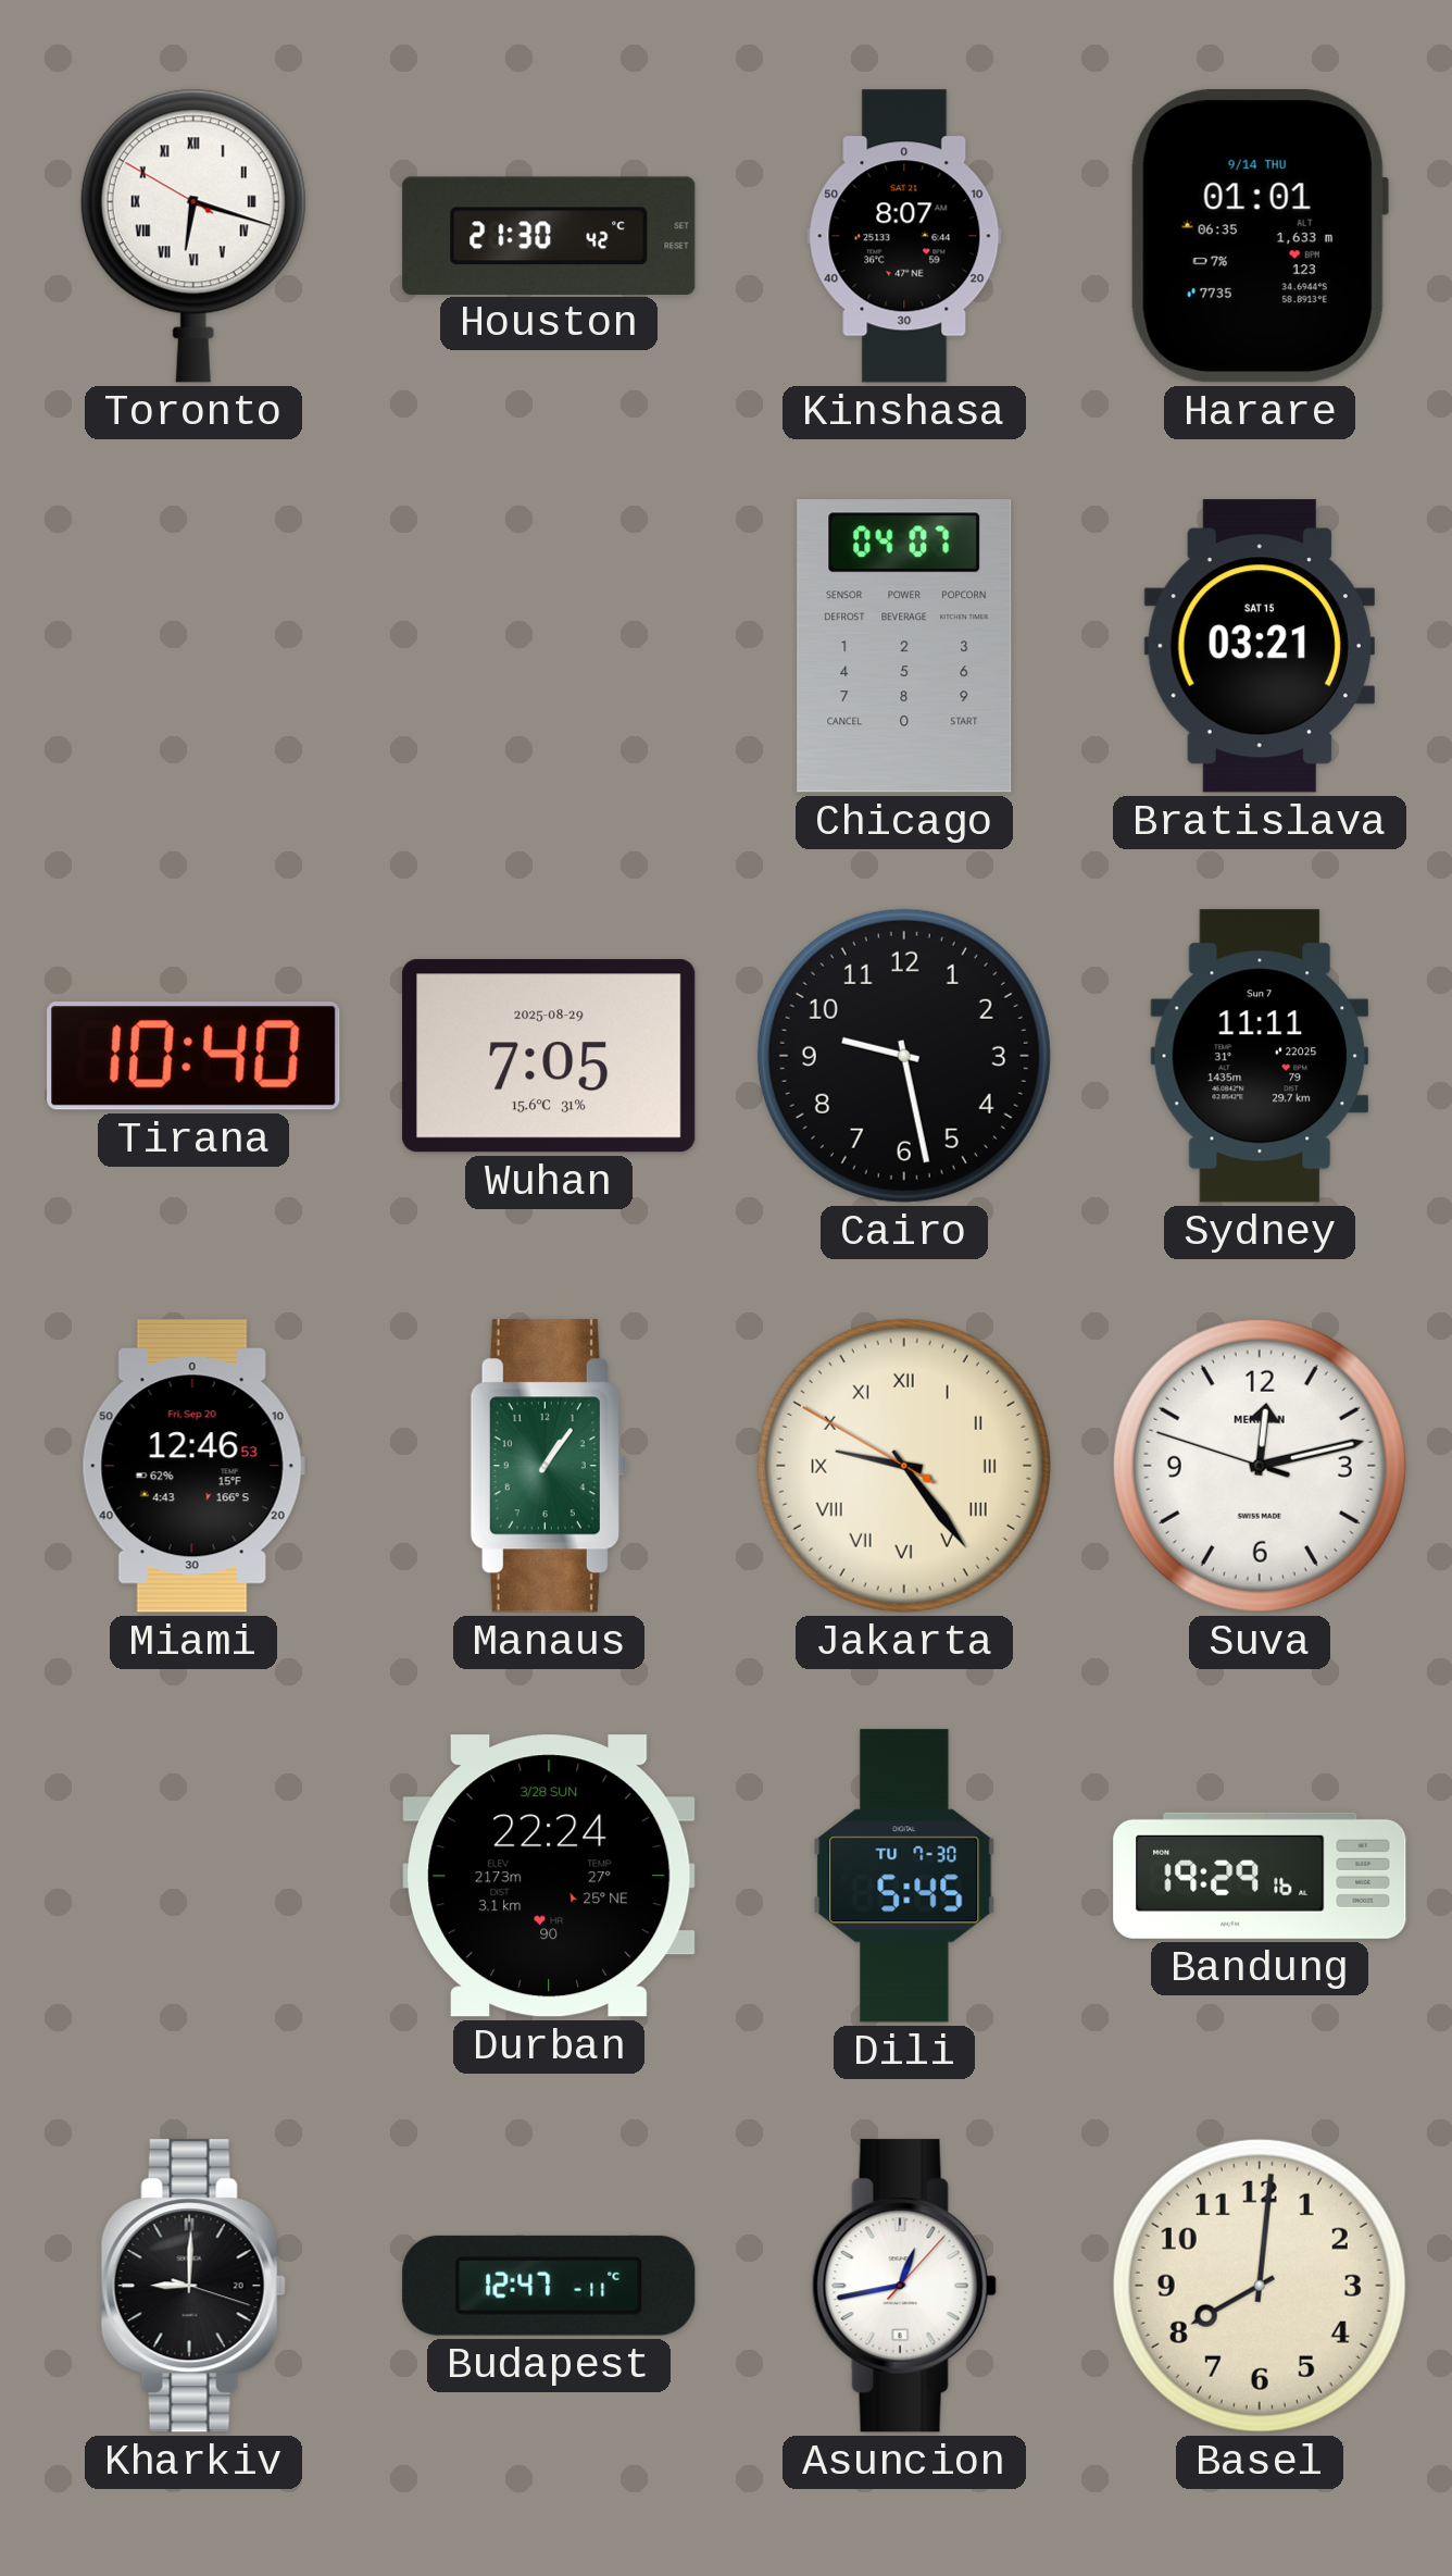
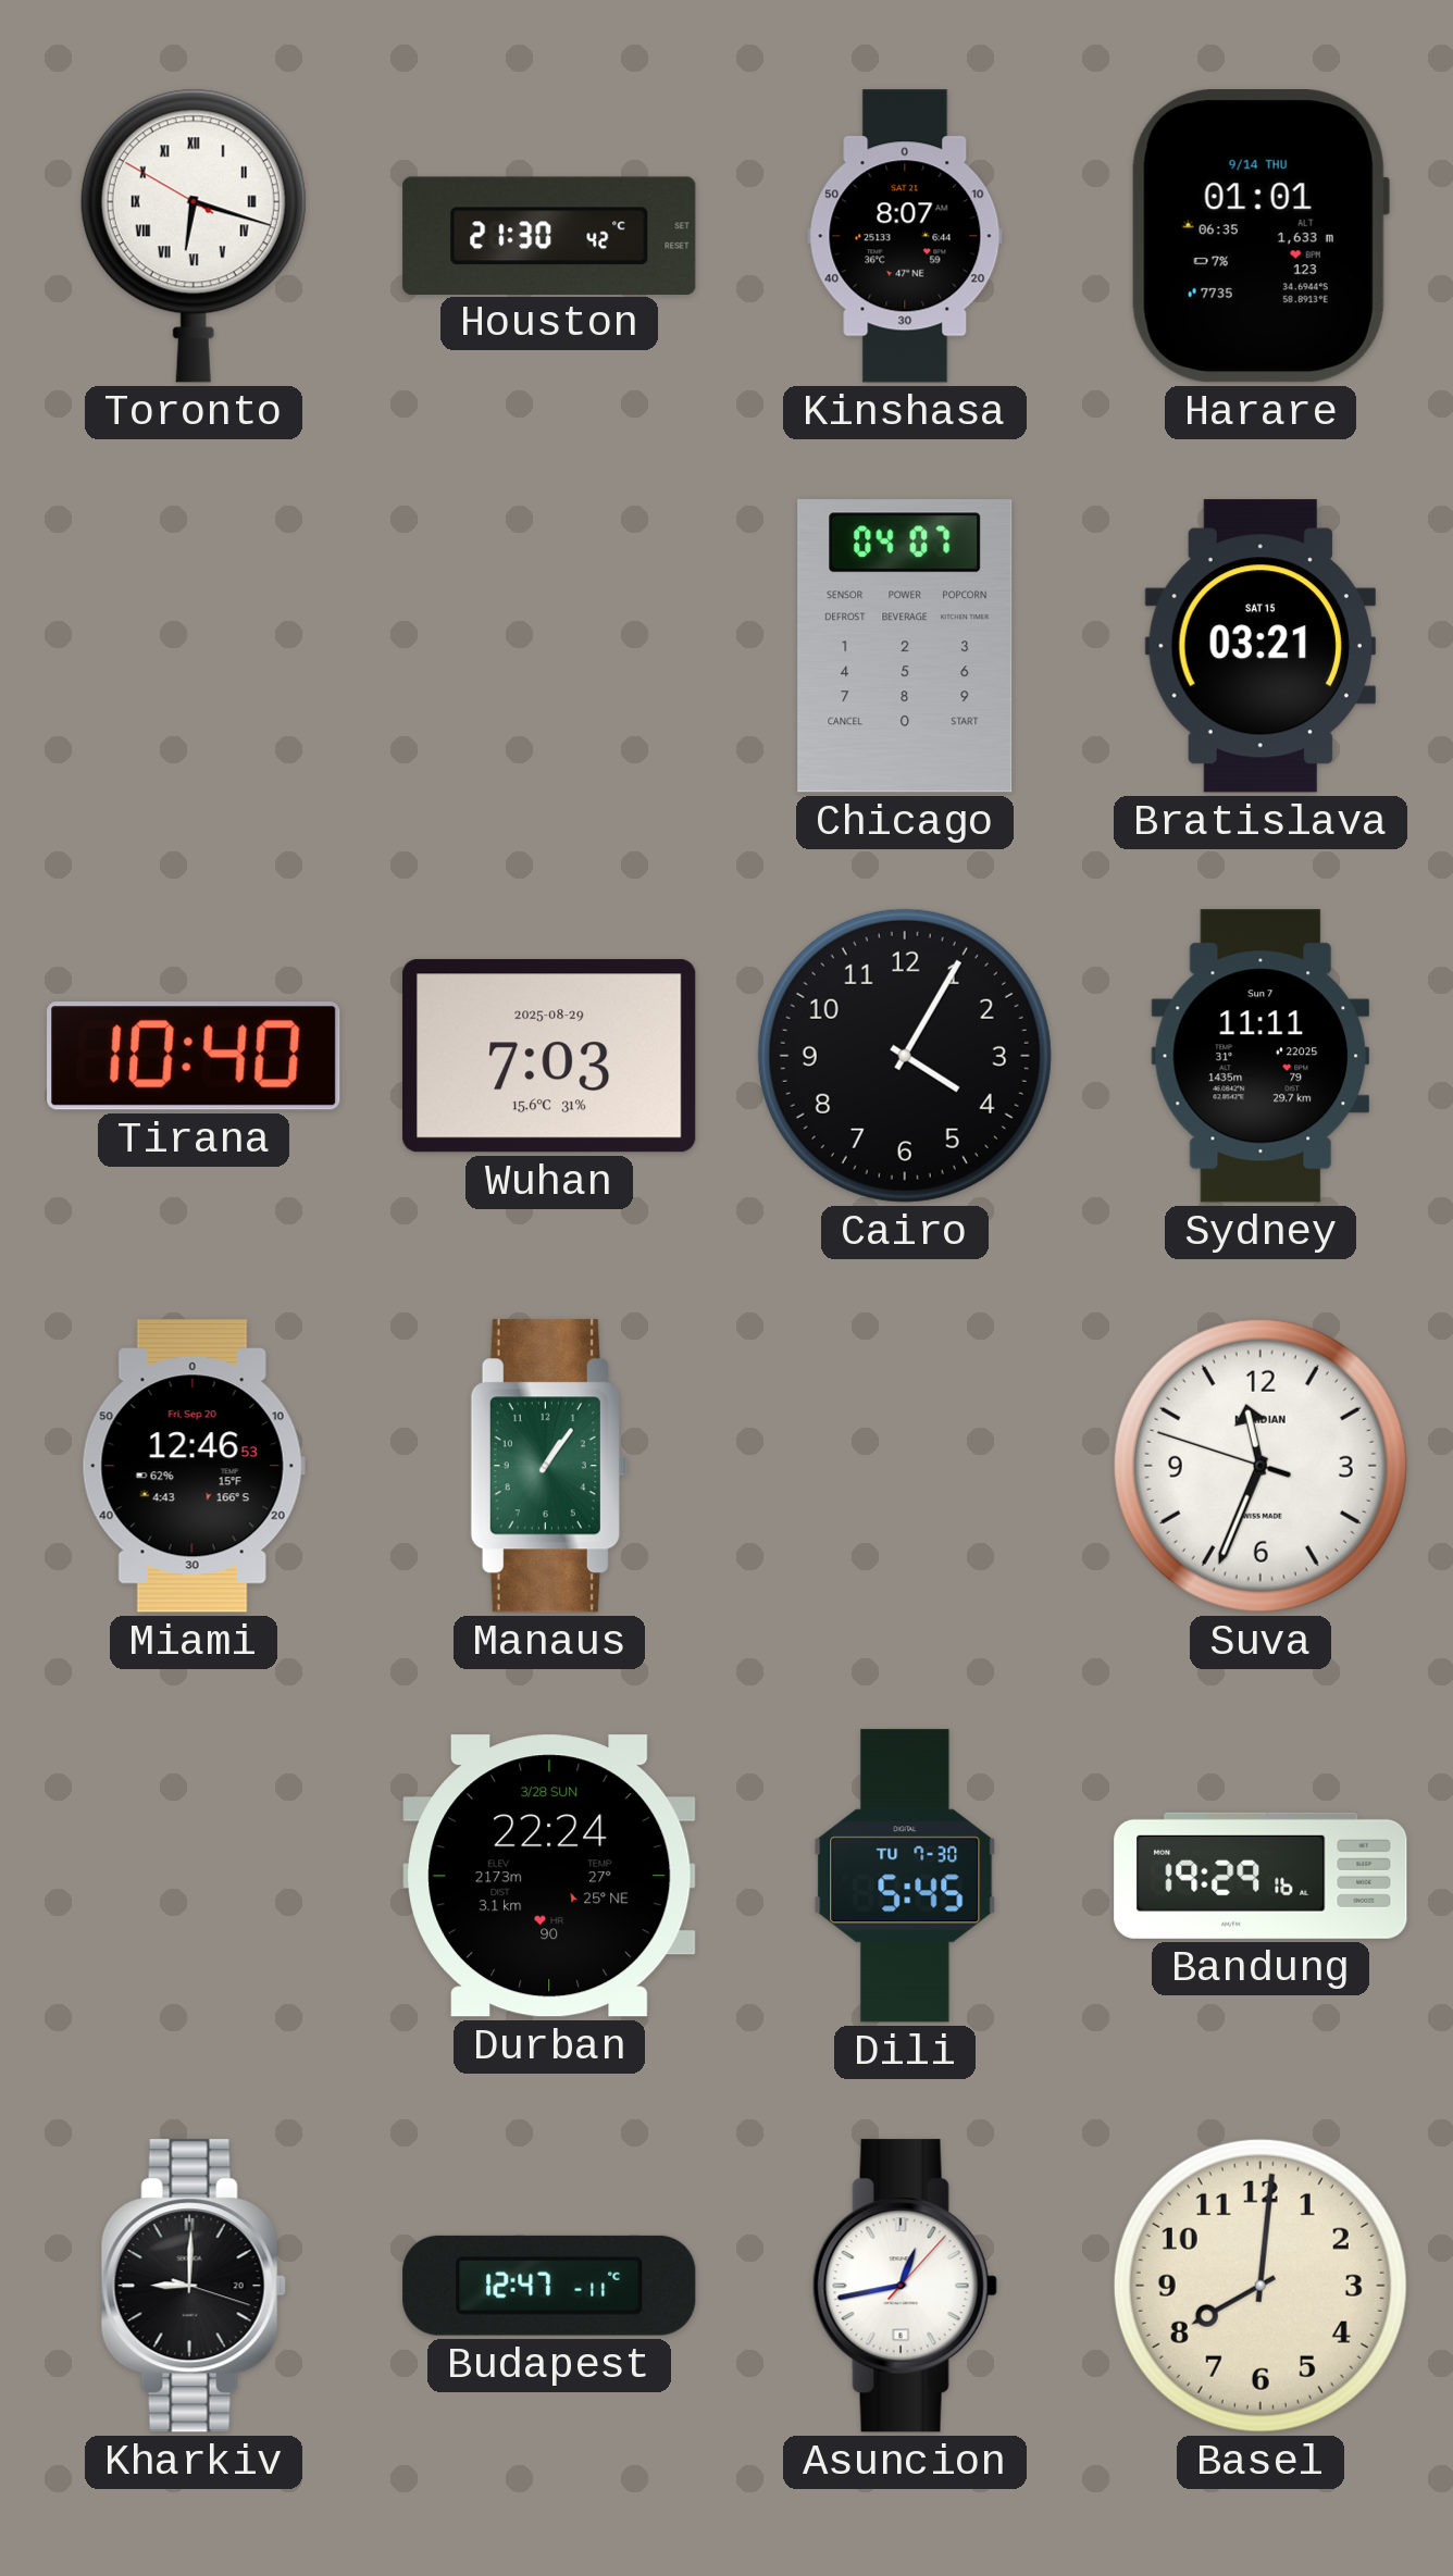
Wuhan: 7:05 -> 7:03
Cairo: 9:28 -> 4:05
Jakarta: 9:23 -> none
Suva: 12:12 -> 11:33
